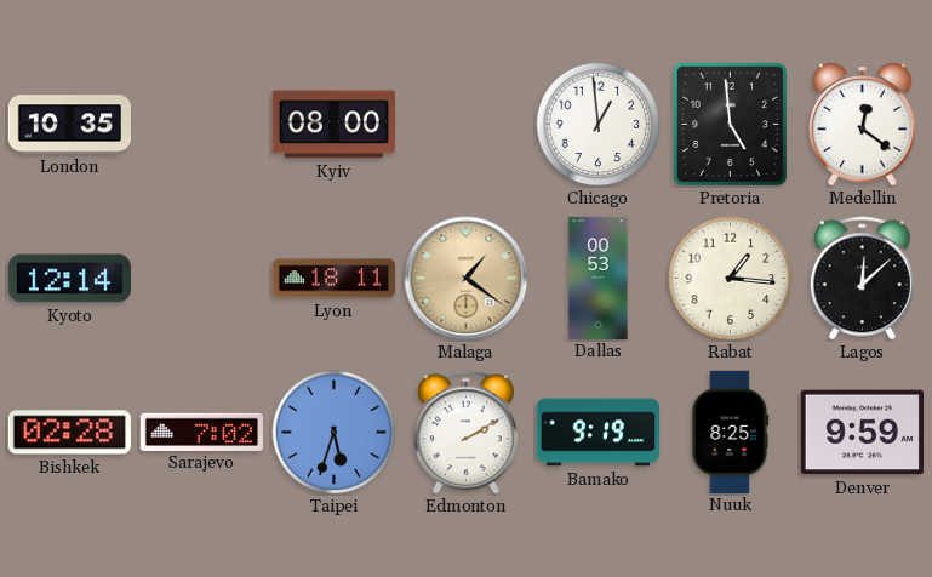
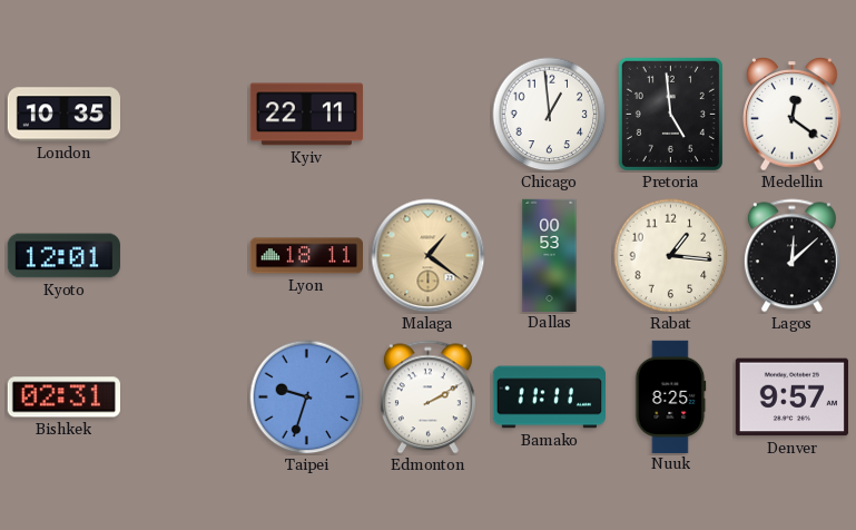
Kyiv: 08:00 -> 22:11
Kyoto: 12:14 -> 12:01
Bishkek: 02:28 -> 02:31
Sarajevo: 7:02 -> none
Taipei: 5:33 -> 9:33
Bamako: 9:19 -> 11:11
Denver: 9:59 -> 9:57
